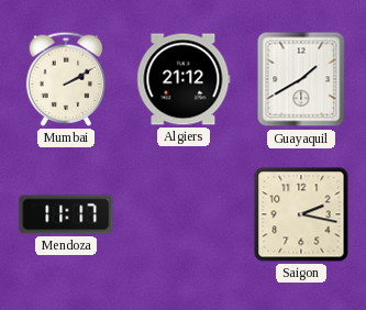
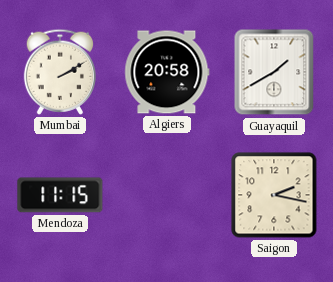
Algiers: 21:12 -> 20:58
Mendoza: 11:17 -> 11:15
